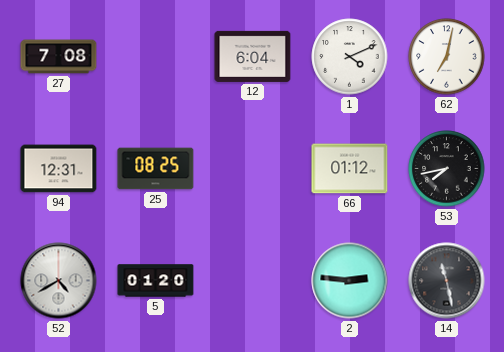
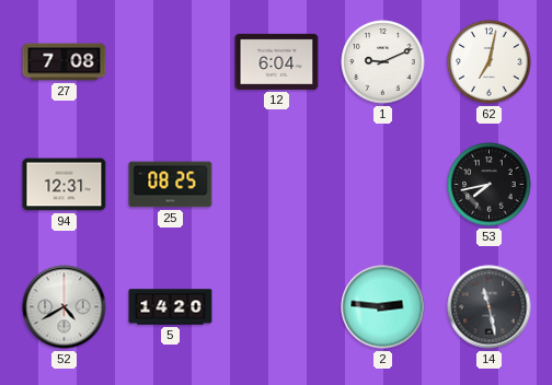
1: 4:11 -> 9:11
66: 01:12 -> none
5: 01:20 -> 14:20
